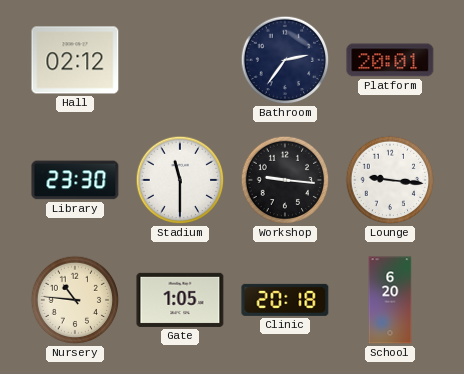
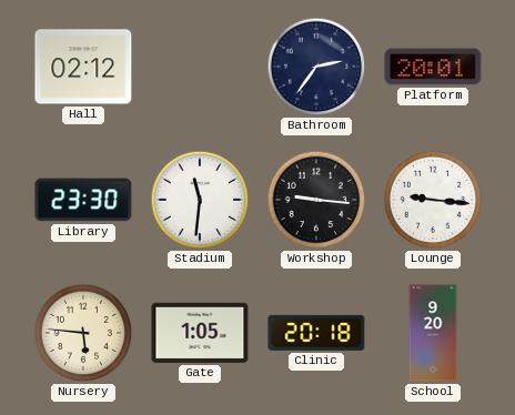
Stadium: 11:30 -> 11:31
Nursery: 10:46 -> 5:46
School: 6:20 -> 9:20
